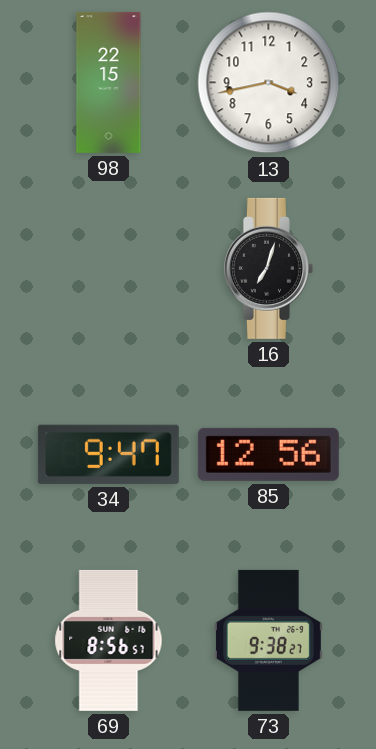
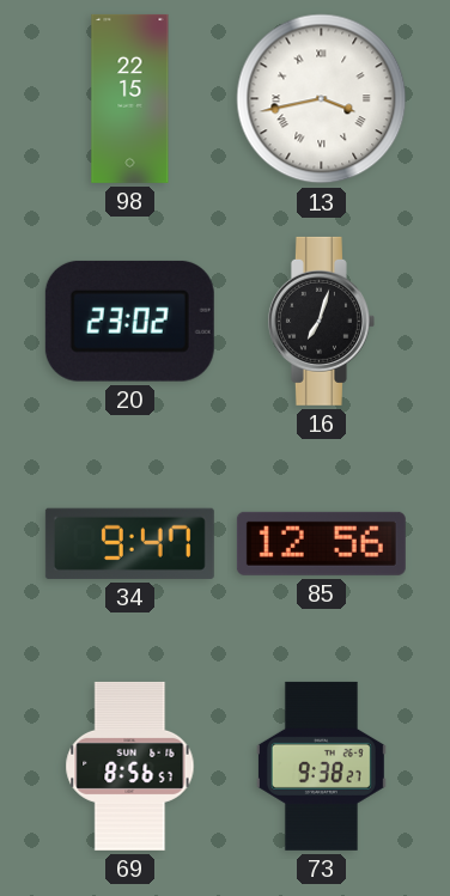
13 numerals: Arabic -> Roman
20: none -> 23:02
